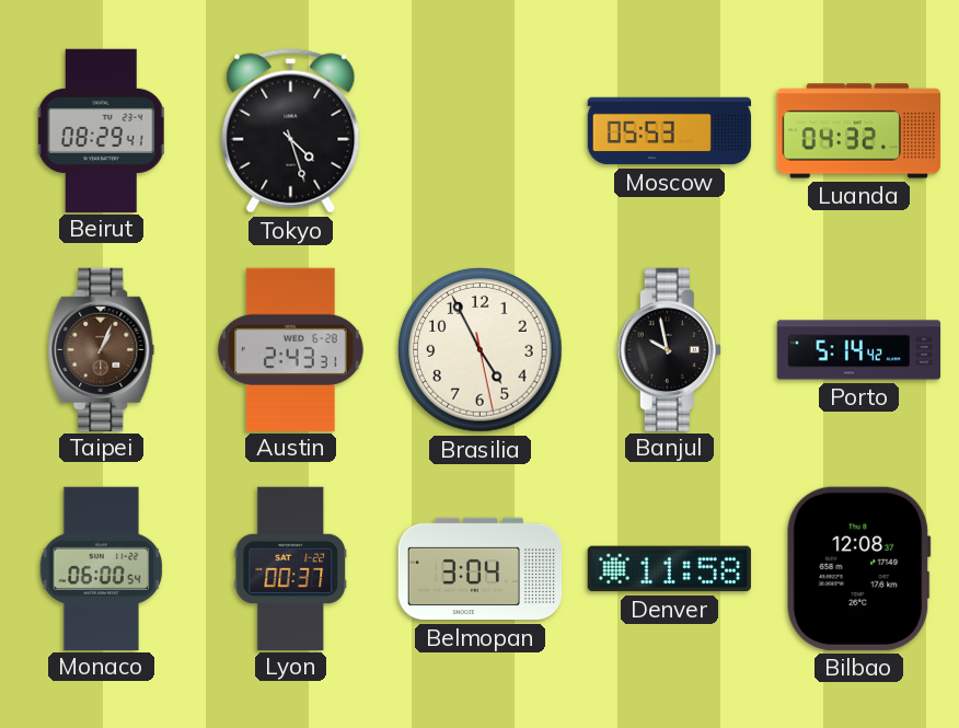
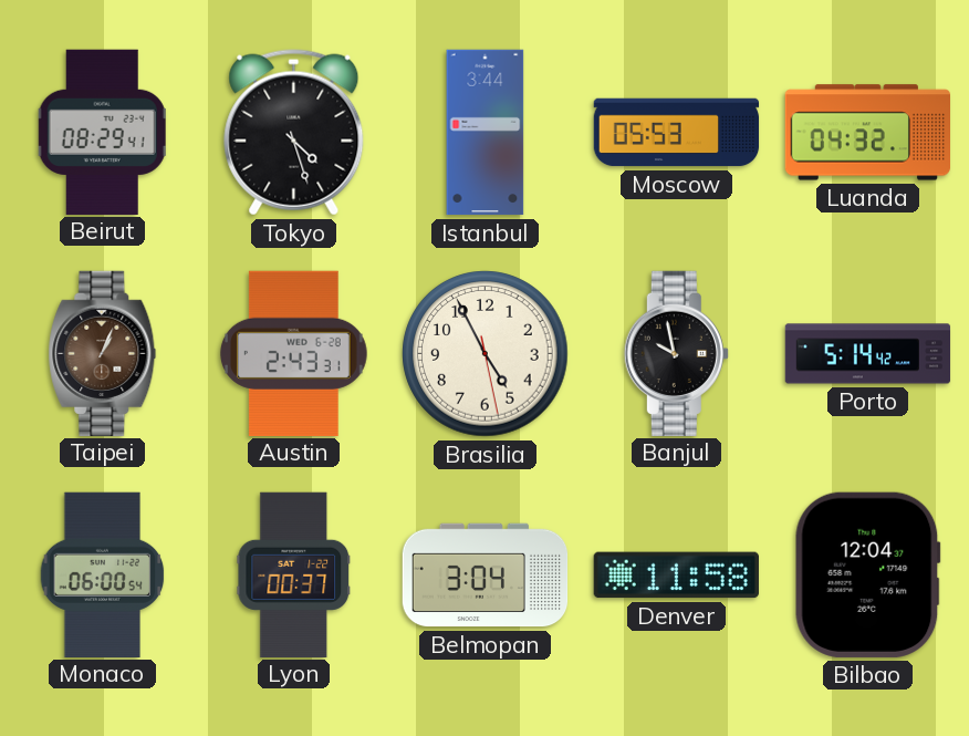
Istanbul: none -> 3:44
Bilbao: 12:08 -> 12:04
